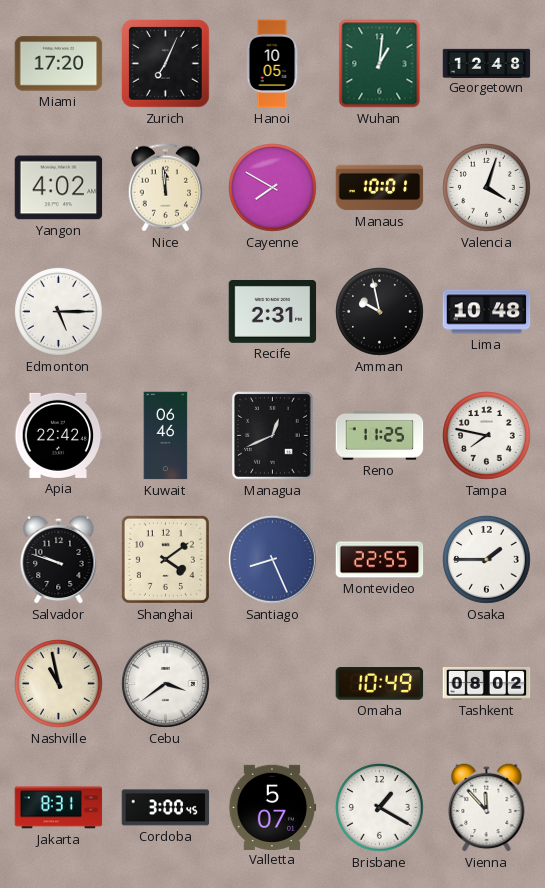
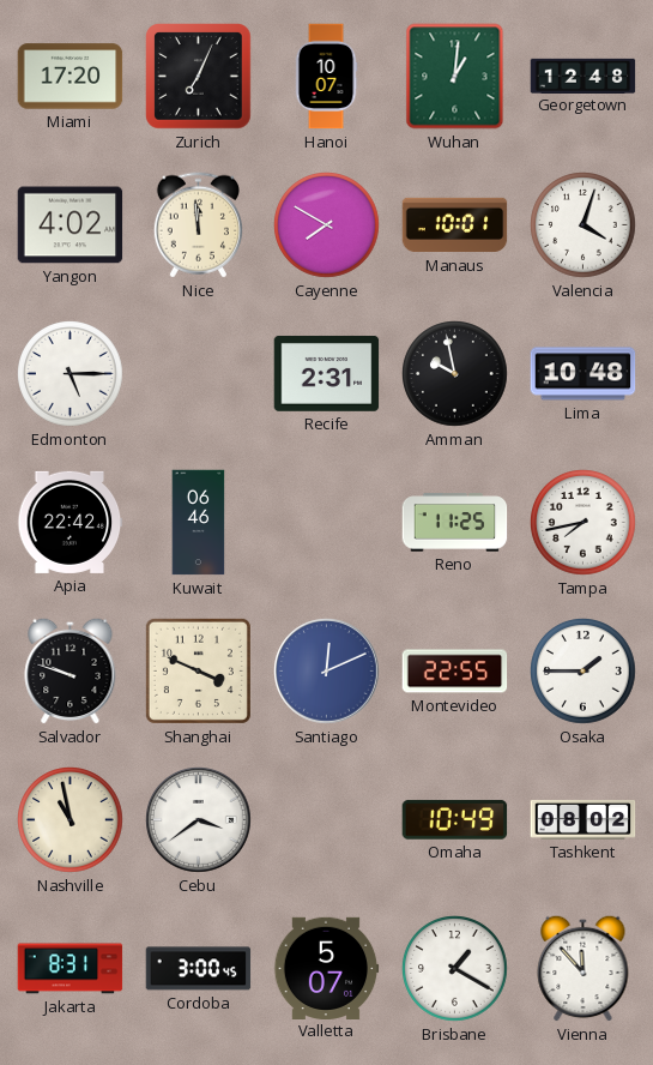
Hanoi: 10:05 -> 10:07
Managua: 12:41 -> none
Tampa: 7:47 -> 7:43
Shanghai: 4:09 -> 3:49
Santiago: 8:26 -> 12:11
